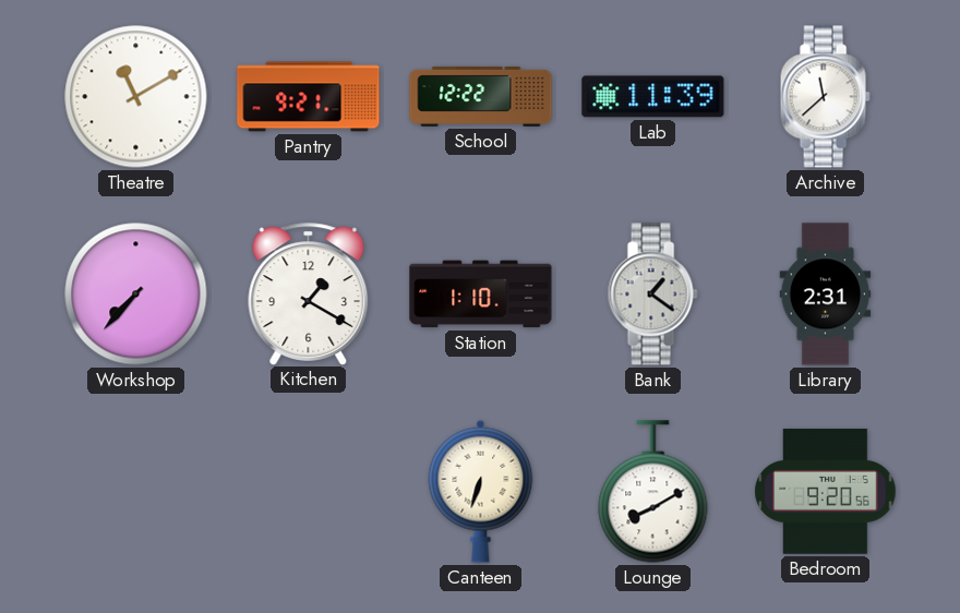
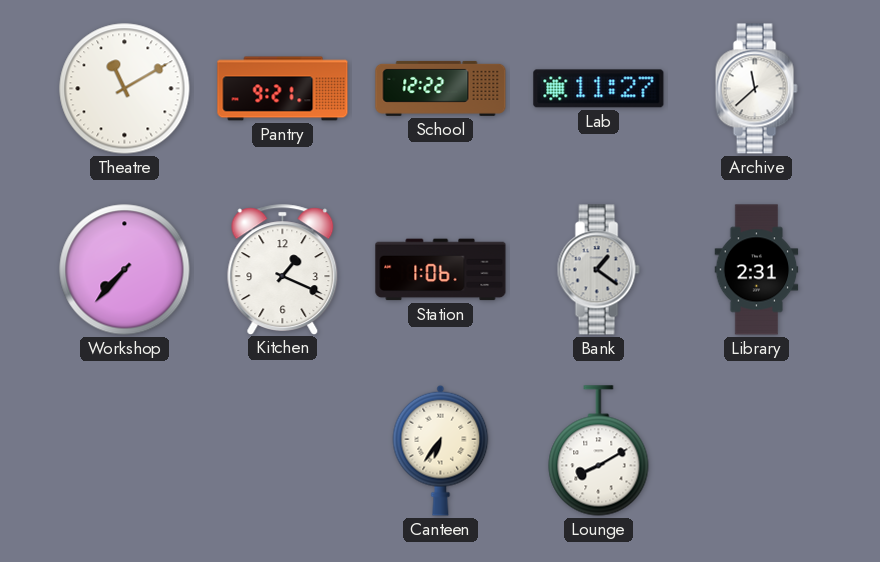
Lab: 11:39 -> 11:27
Kitchen: 1:20 -> 1:19
Station: 1:10 -> 1:06
Canteen: 6:33 -> 6:36
Bedroom: 9:20 -> none
